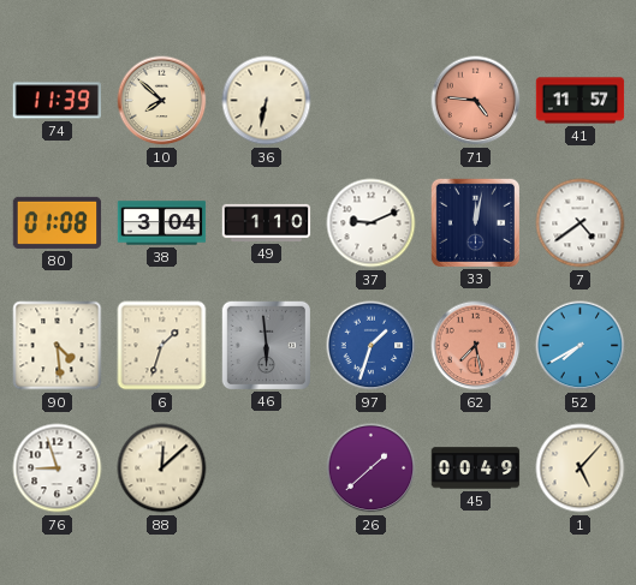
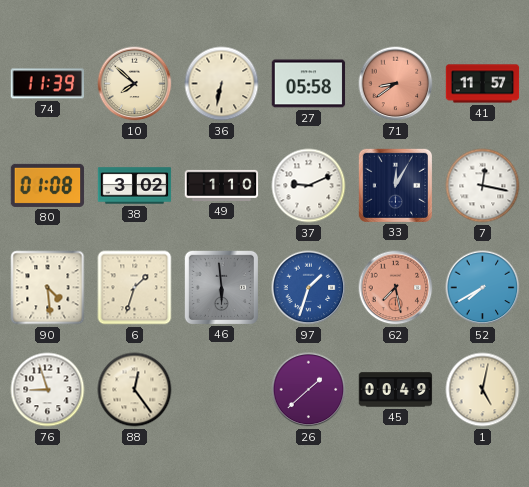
27: none -> 05:58
71: 4:46 -> 8:39
38: 3:04 -> 3:02
33: 12:02 -> 12:05
7: 4:39 -> 12:17
88: 12:08 -> 12:24
1: 5:07 -> 5:02
